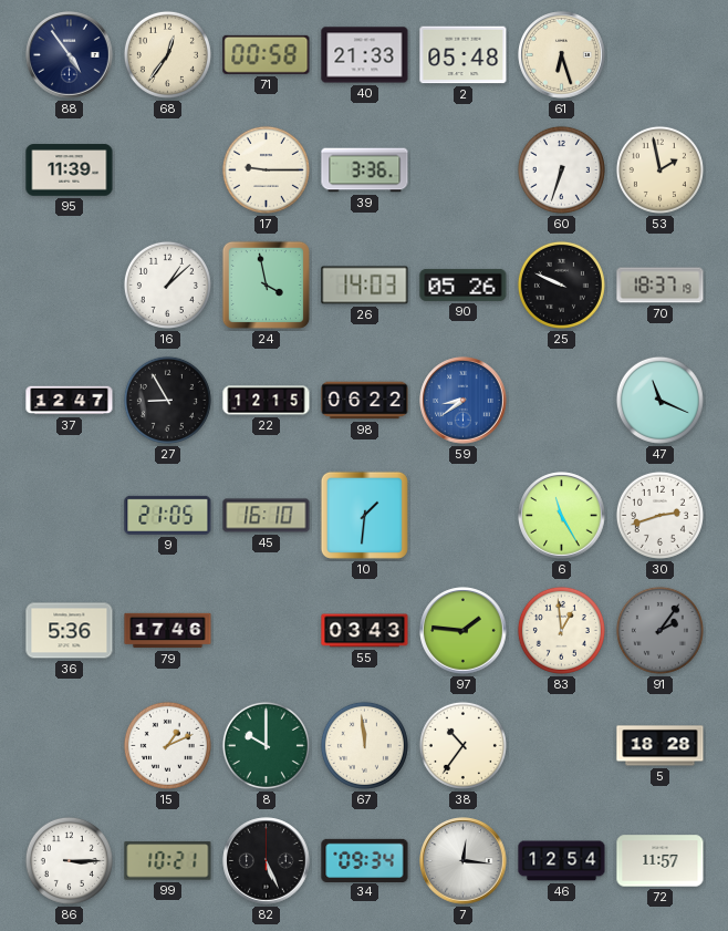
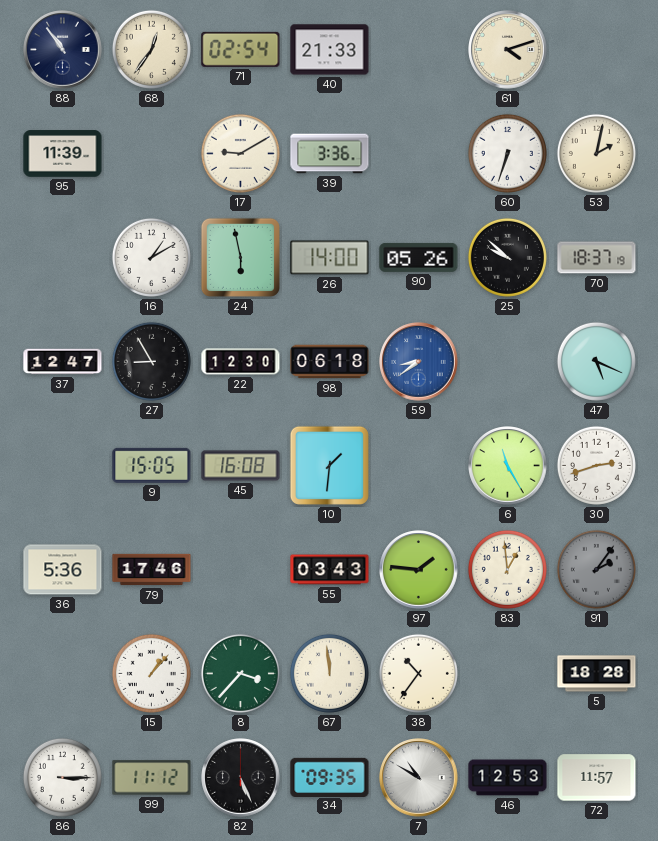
88: 4:54 -> 10:54
71: 00:58 -> 02:54
2: 05:48 -> none
61: 6:27 -> 4:12
17: 9:15 -> 9:10
53: 1:58 -> 2:02
16: 1:08 -> 1:10
24: 3:58 -> 5:58
26: 14:03 -> 14:00
25: 9:49 -> 9:52
22: 12:15 -> 12:30
98: 06:22 -> 06:18
47: 11:19 -> 5:19
9: 21:05 -> 15:05
45: 16:10 -> 16:08
15: 1:11 -> 1:07
8: 10:00 -> 3:37
99: 10:21 -> 11:12
34: 09:34 -> 09:35
7: 12:16 -> 10:50
46: 12:54 -> 12:53
